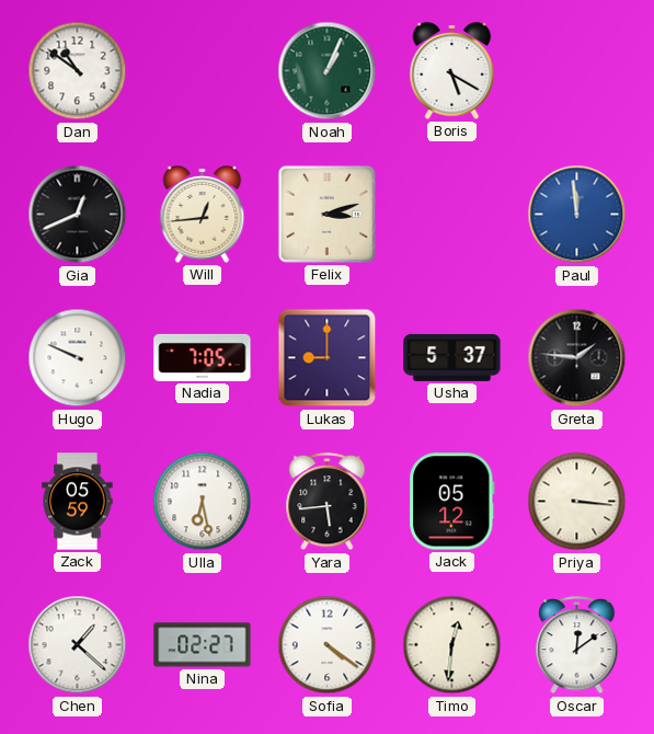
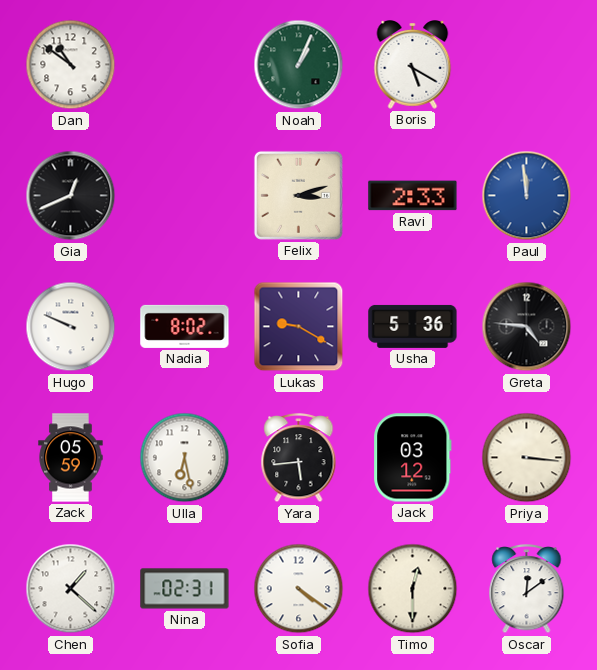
Will: 12:44 -> none
Ravi: none -> 2:33
Nadia: 7:05 -> 8:02
Lukas: 9:00 -> 9:20
Usha: 5:37 -> 5:36
Greta: 1:46 -> 4:46
Jack: 05:12 -> 03:12
Nina: 02:27 -> 02:31
Timo: 12:31 -> 12:30
